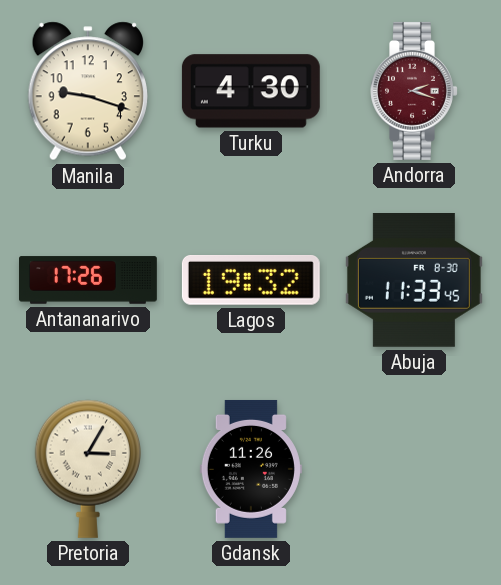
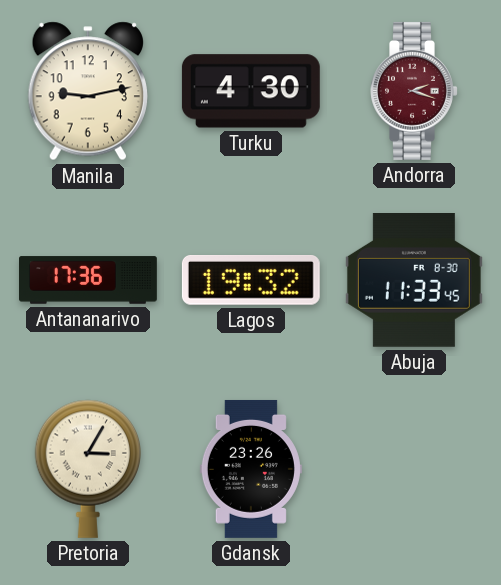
Manila: 9:18 -> 9:13
Antananarivo: 17:26 -> 17:36
Gdansk: 11:26 -> 23:26
